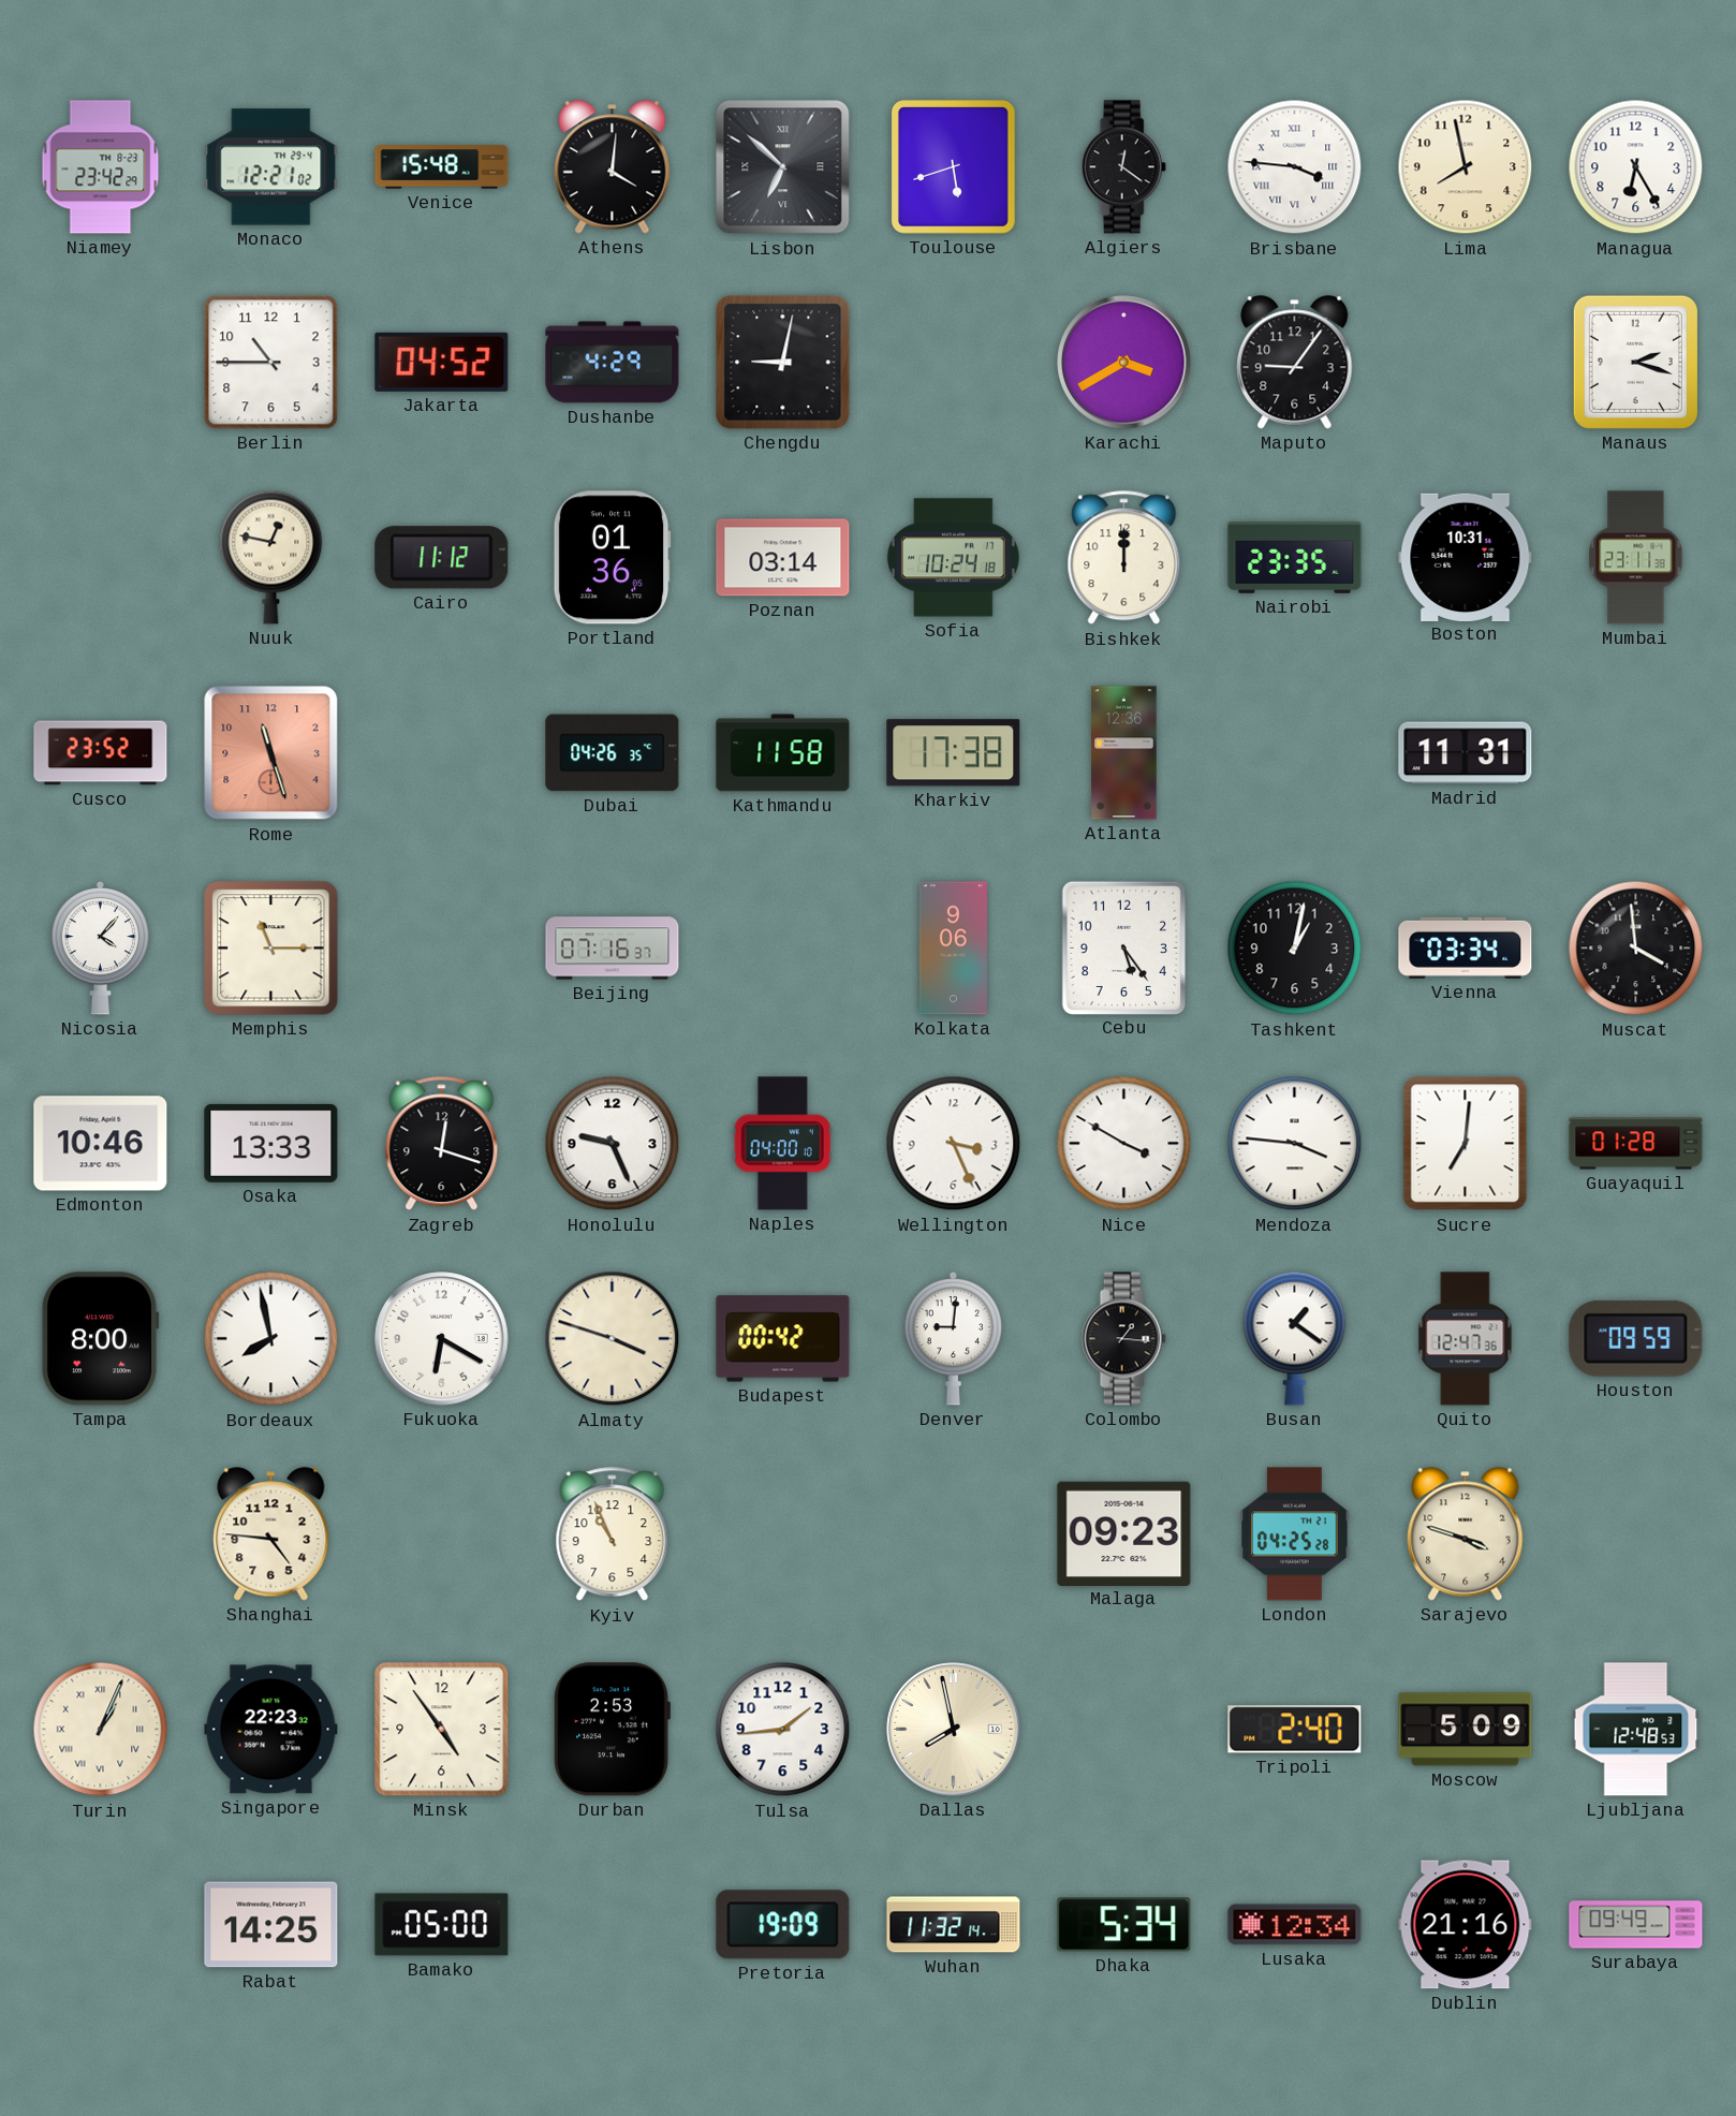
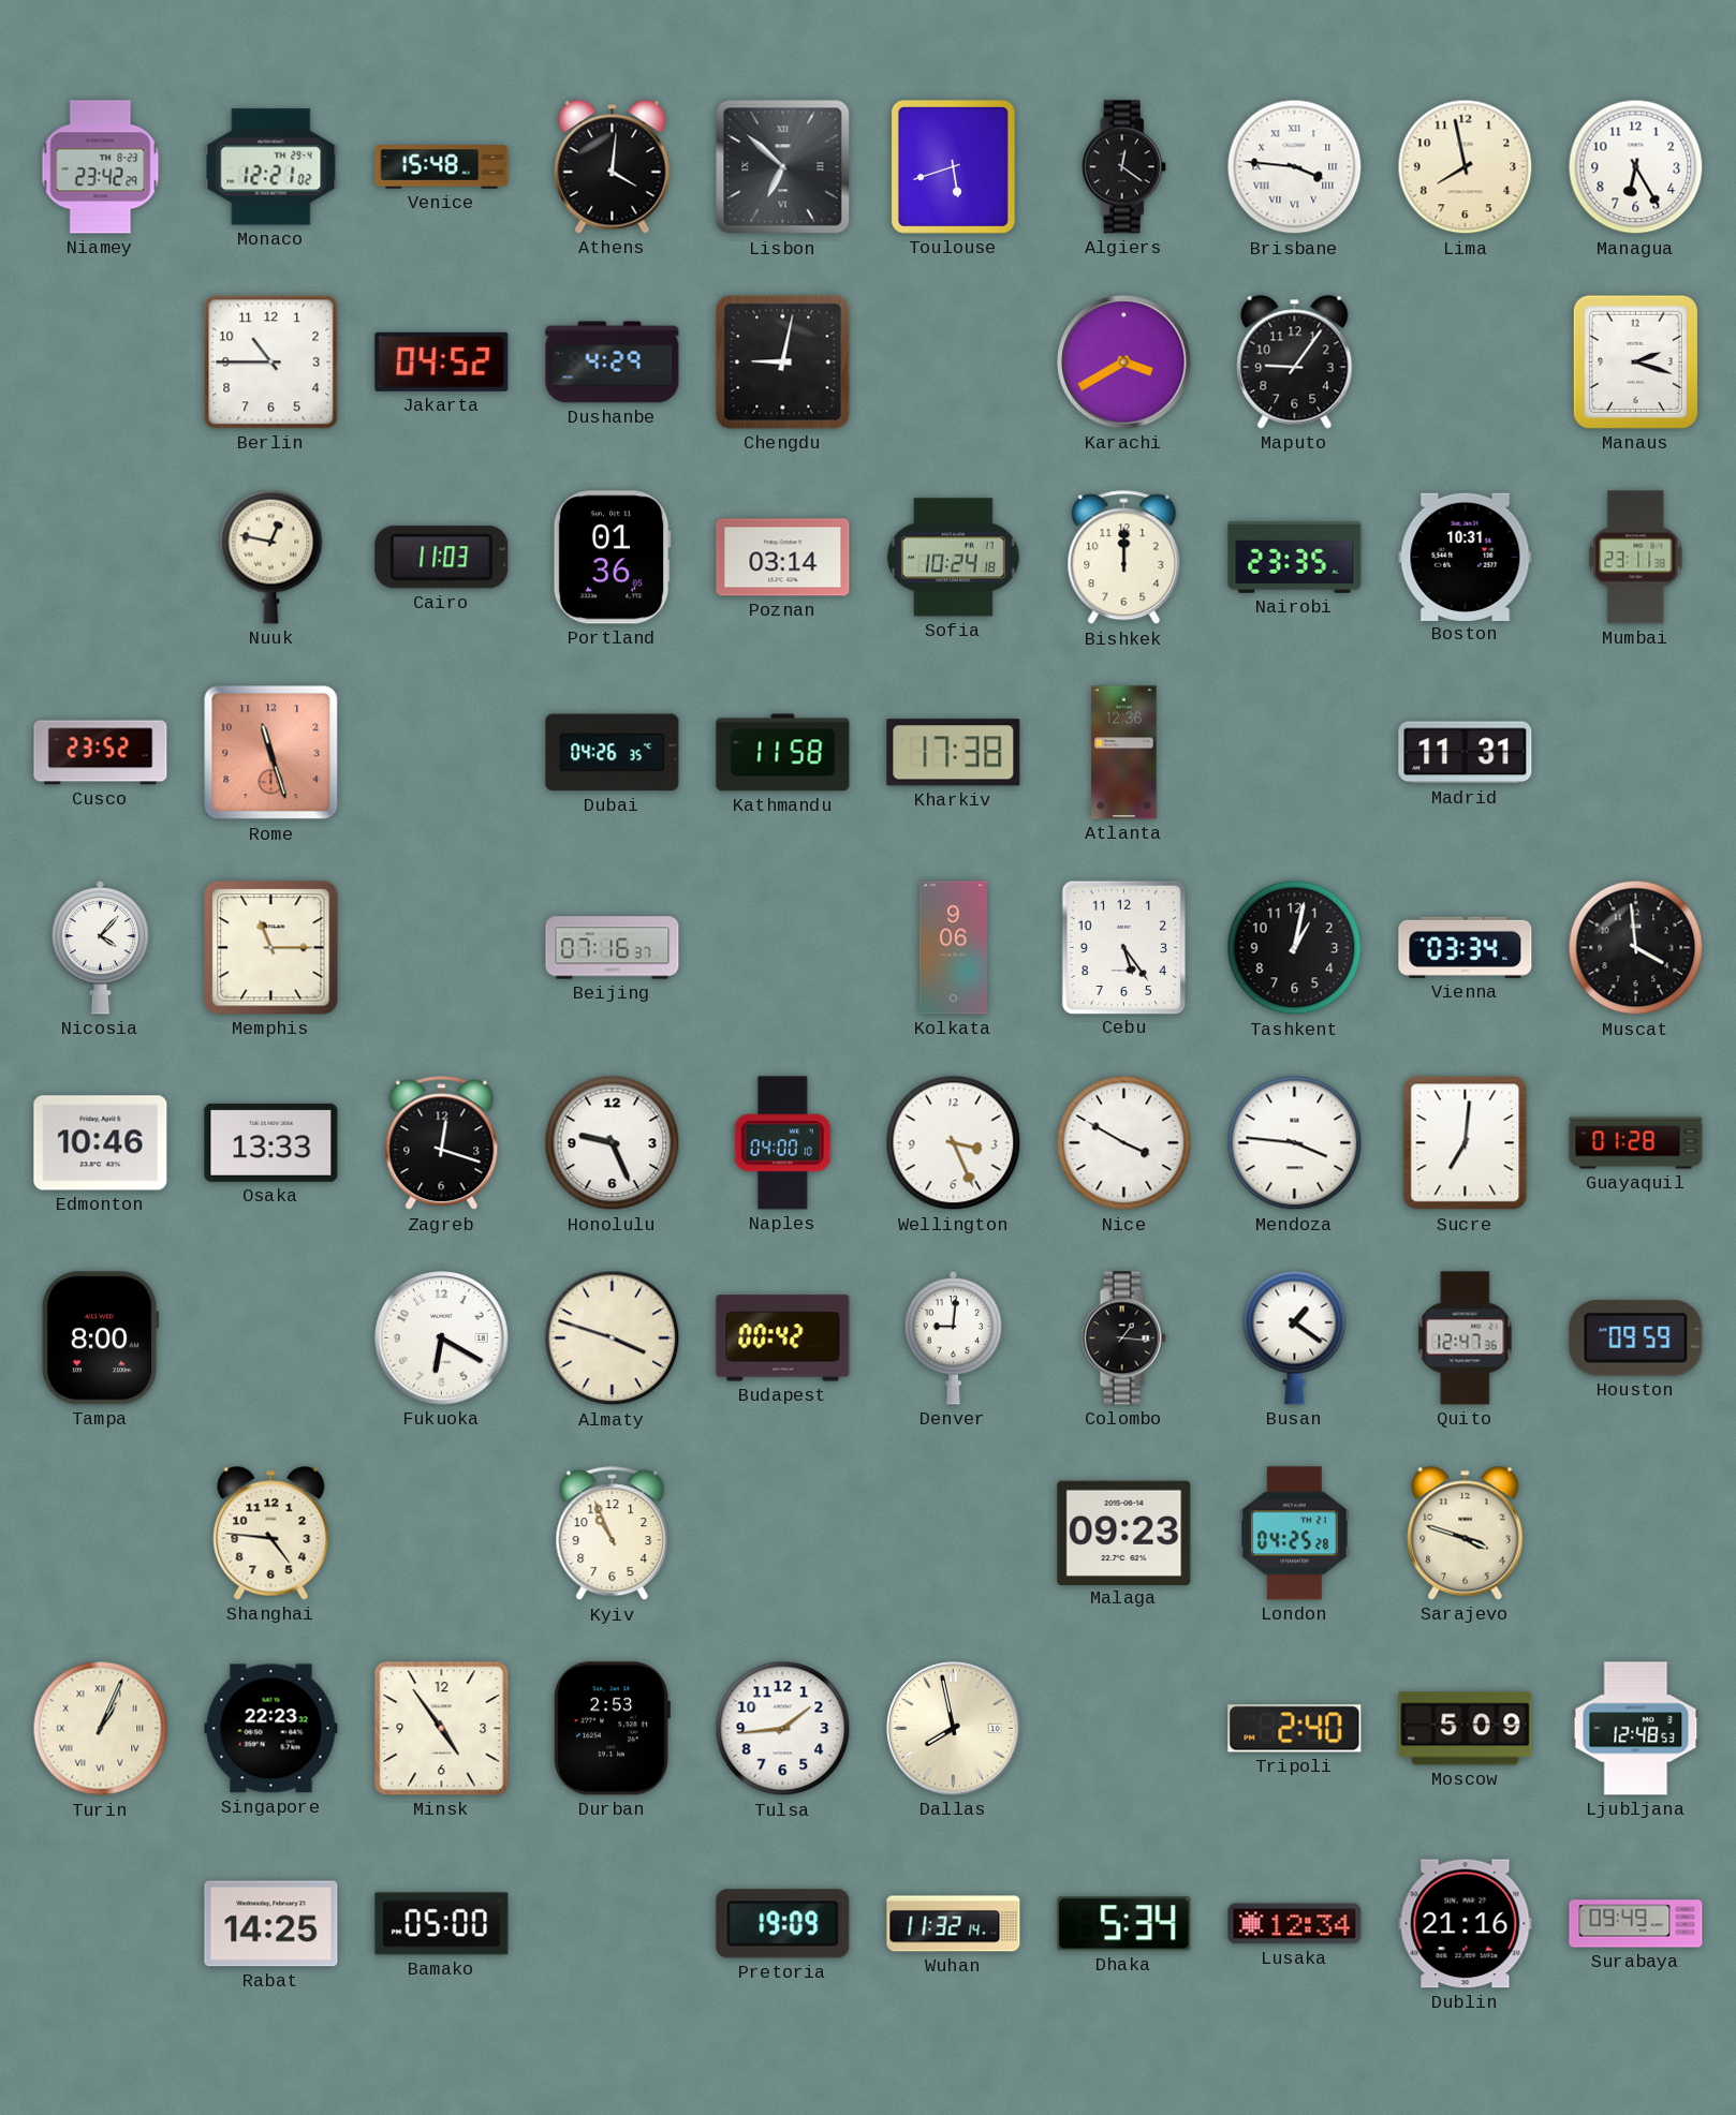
Cairo: 11:12 -> 11:03
Bordeaux: 7:58 -> none
